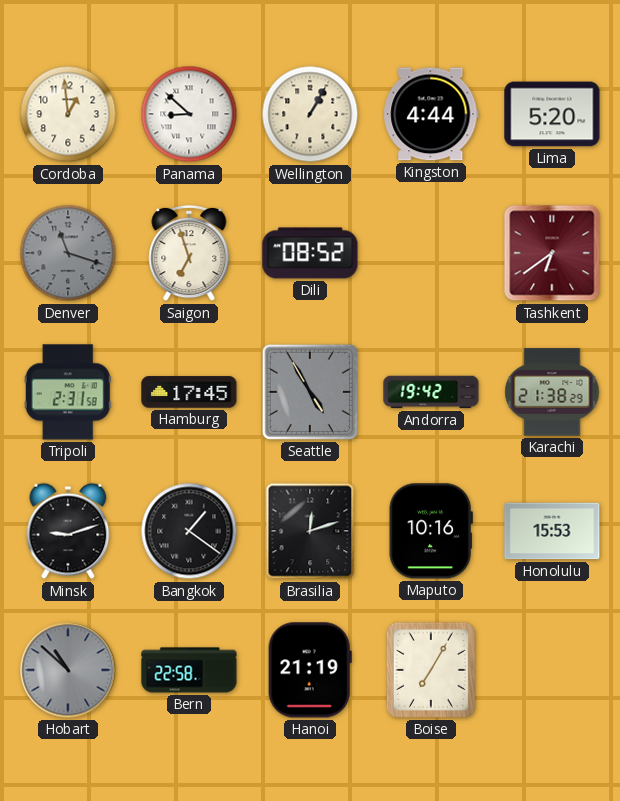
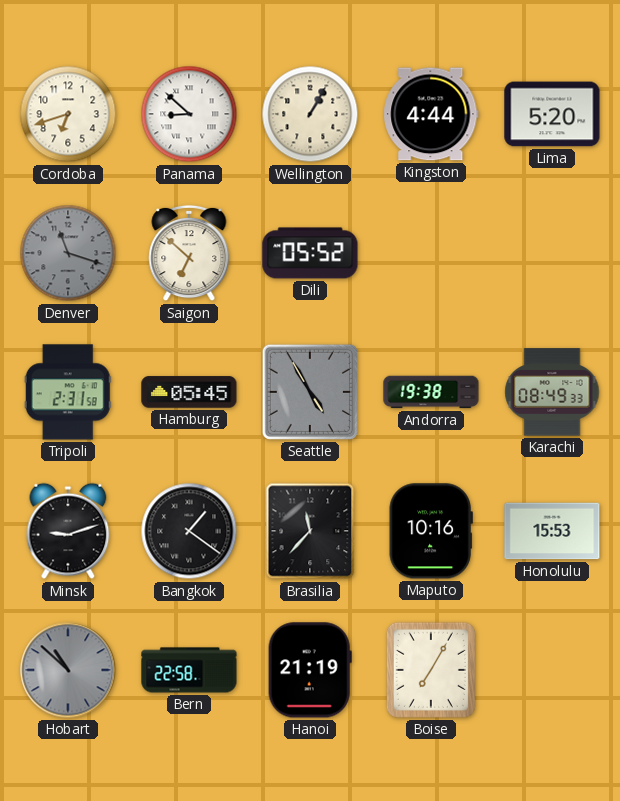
Cordoba: 12:59 -> 6:42
Saigon: 6:57 -> 6:52
Dili: 08:52 -> 05:52
Tashkent: 6:39 -> none
Hamburg: 17:45 -> 05:45
Andorra: 19:42 -> 19:38
Karachi: 21:38 -> 08:49
Brasilia: 12:12 -> 11:37
